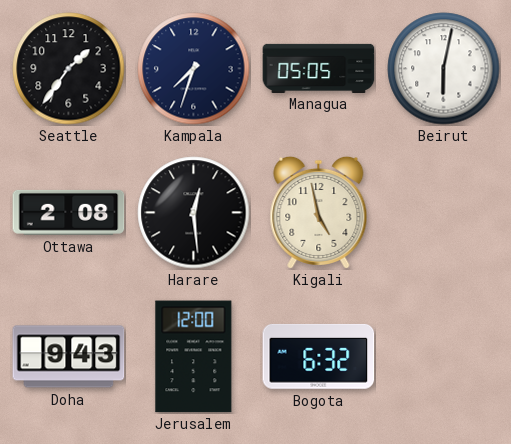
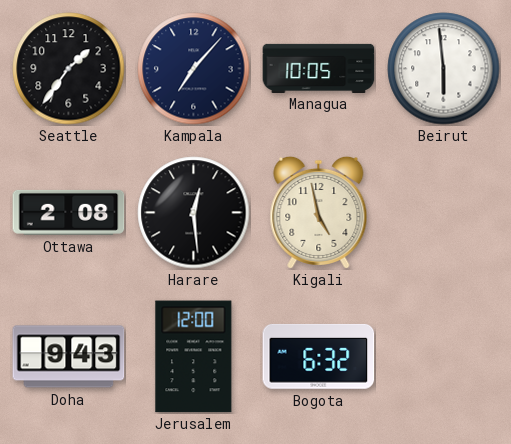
Kampala: 7:33 -> 7:07
Managua: 05:05 -> 10:05
Beirut: 6:02 -> 5:59
